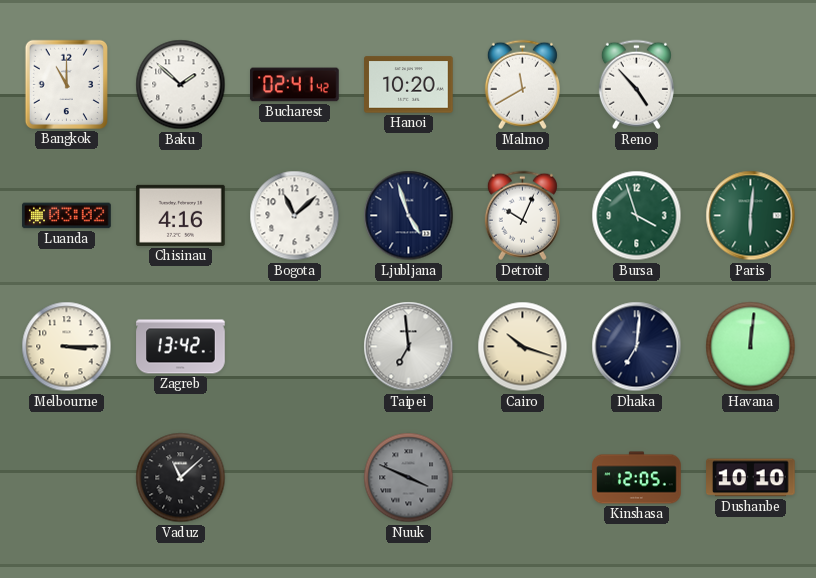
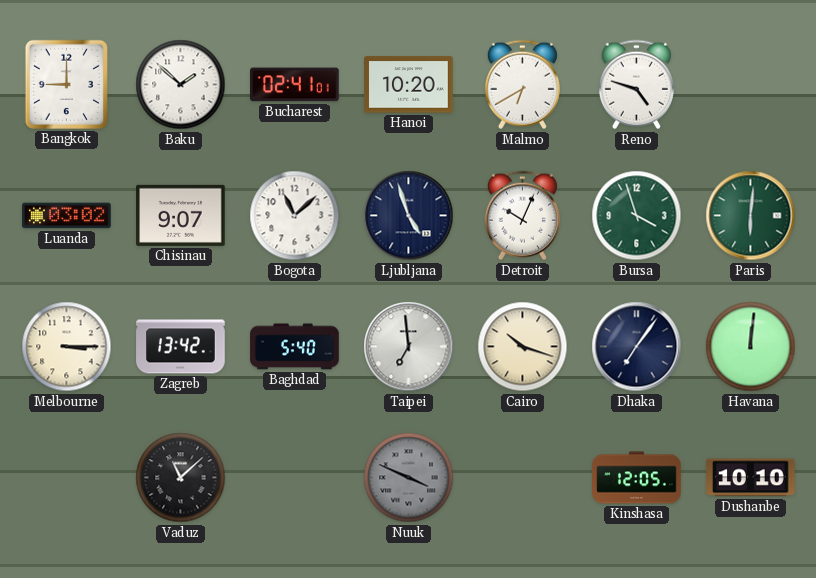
Bangkok: 11:00 -> 9:00
Bucharest: 02:41:42 -> 02:41:01
Malmo: 11:40 -> 6:40
Reno: 4:53 -> 4:48
Chisinau: 4:16 -> 9:07
Baghdad: none -> 5:40
Dhaka: 7:01 -> 7:06
